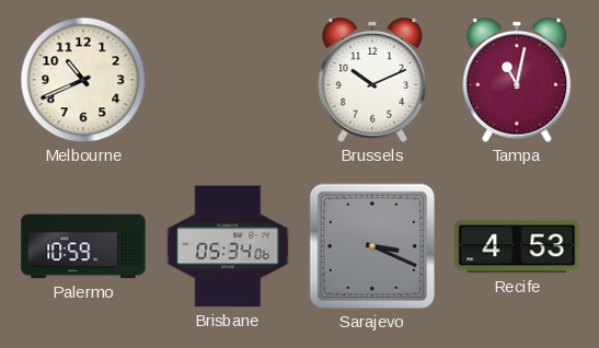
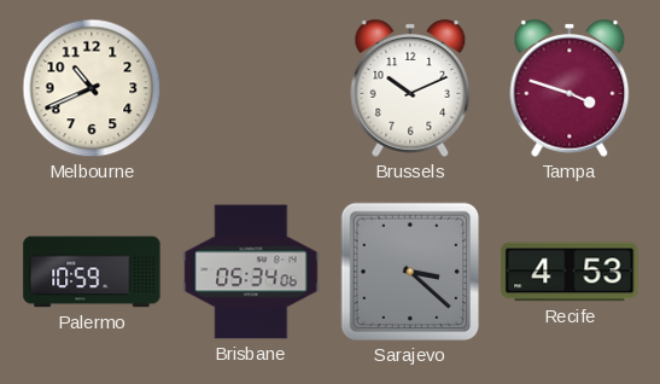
Tampa: 11:02 -> 3:48
Sarajevo: 3:19 -> 3:22
